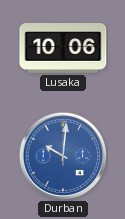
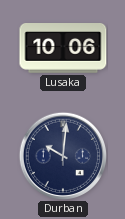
Durban dial: blue -> navy
